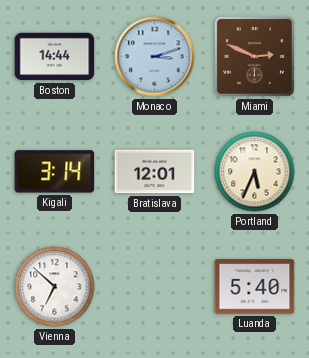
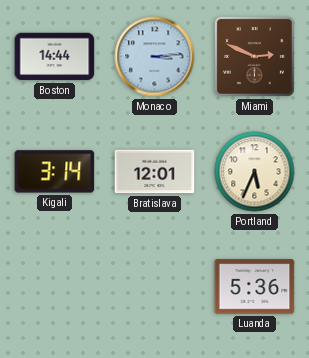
Monaco: 3:12 -> 3:14
Vienna: 6:52 -> none
Luanda: 5:40 -> 5:36
